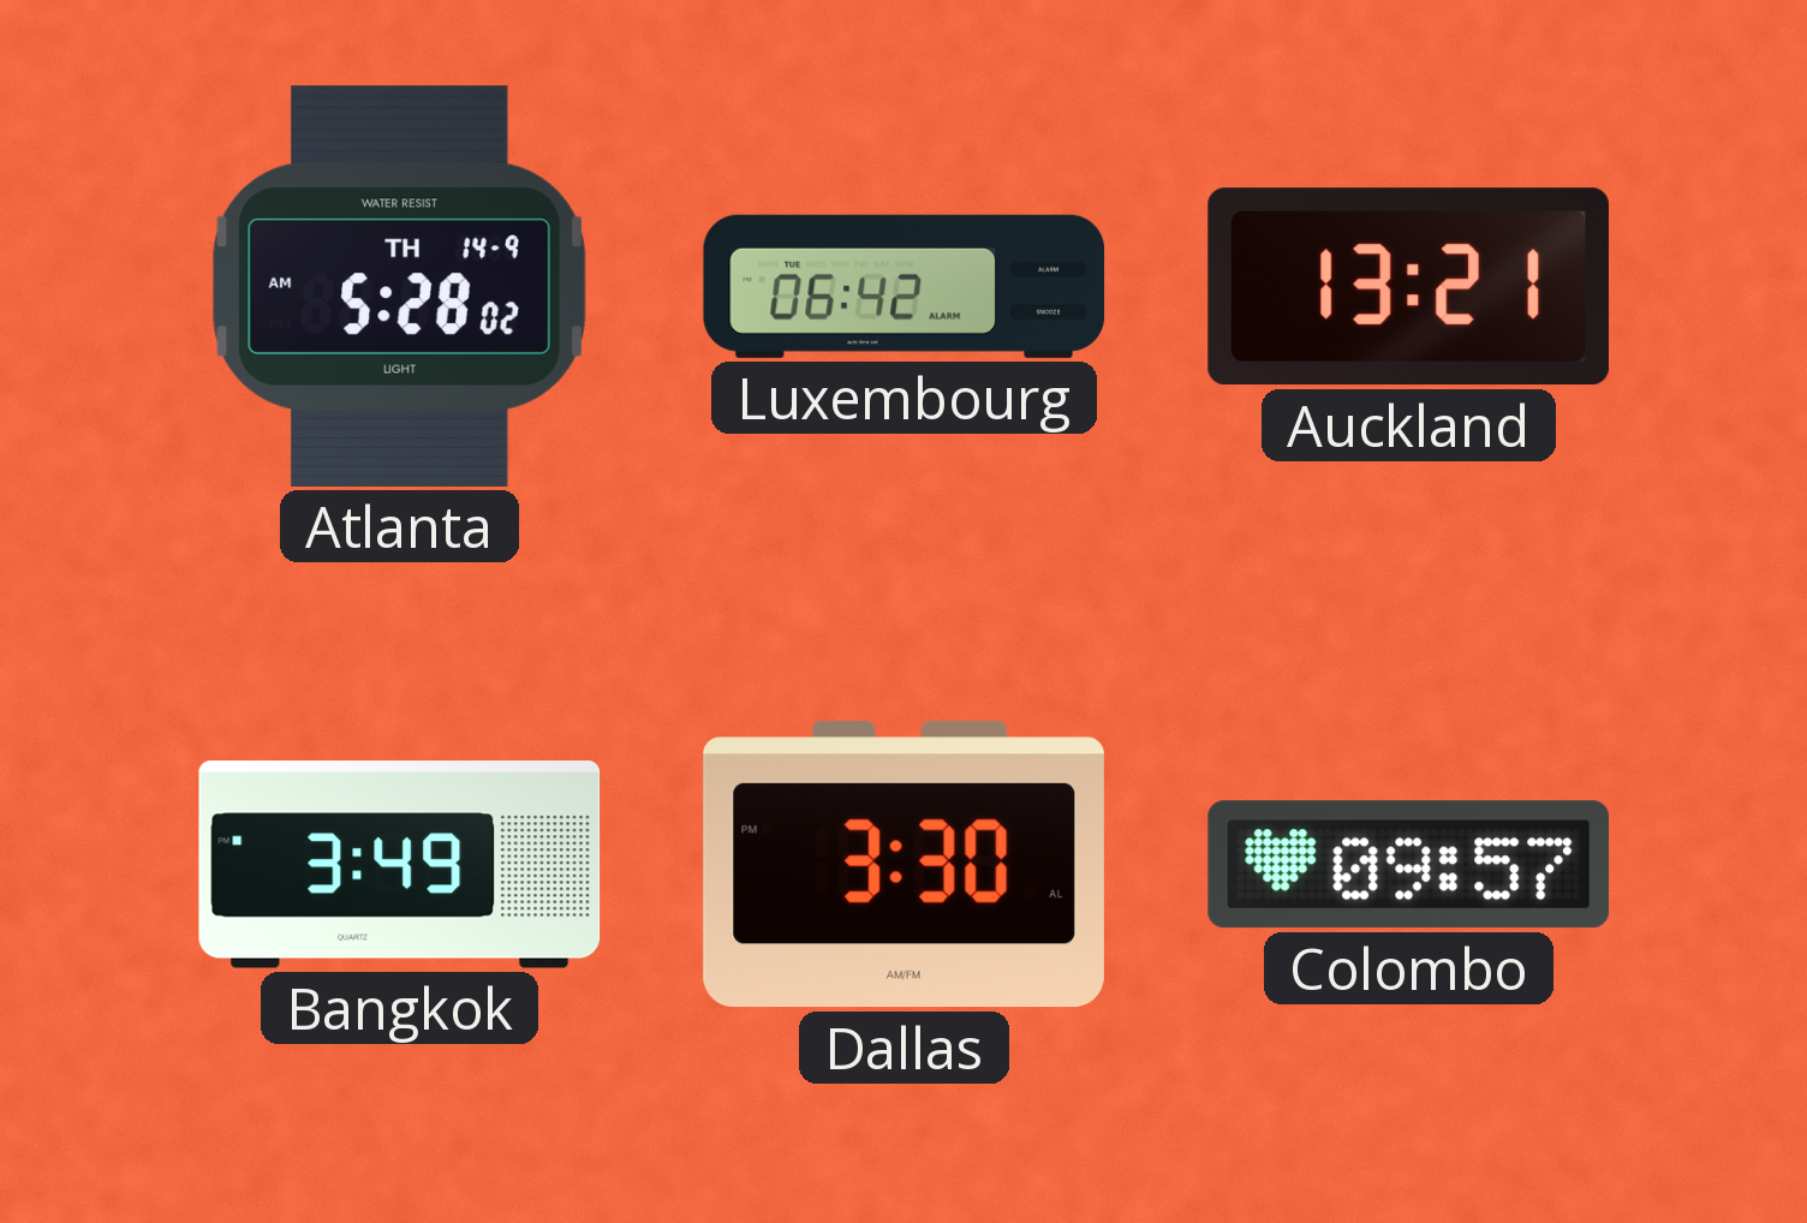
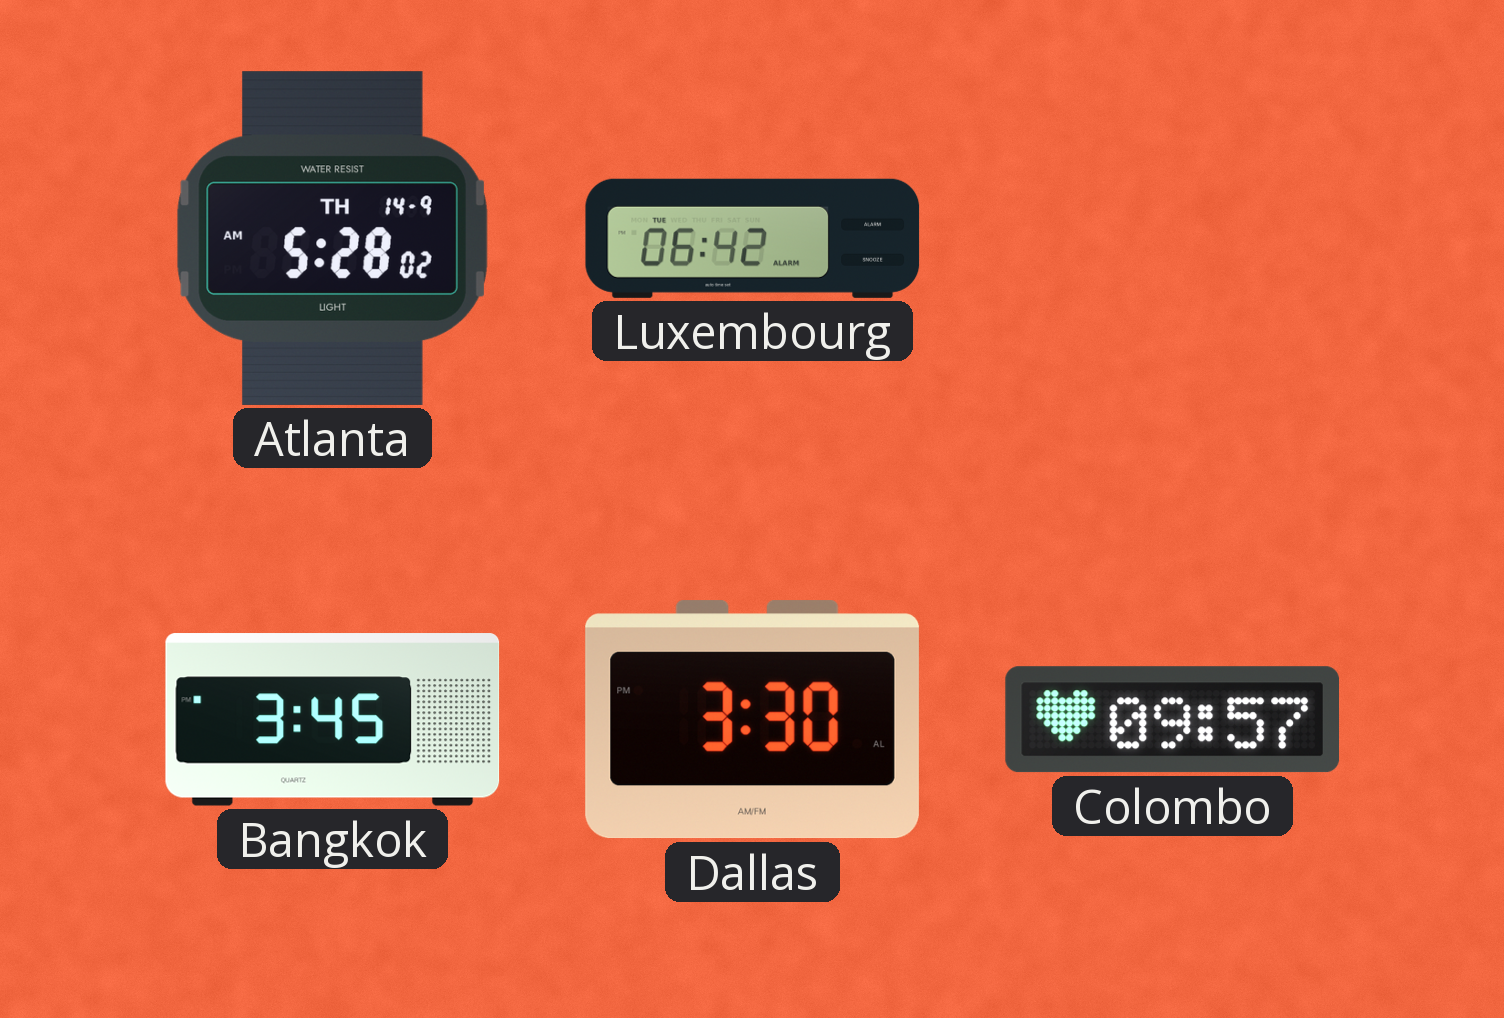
Auckland: 13:21 -> none
Bangkok: 3:49 -> 3:45
